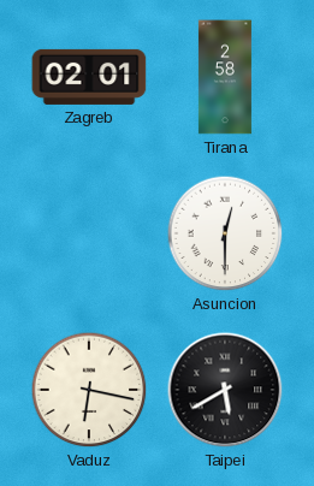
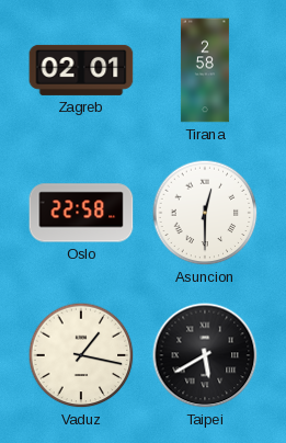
Oslo: none -> 22:58
Vaduz: 6:17 -> 1:17
